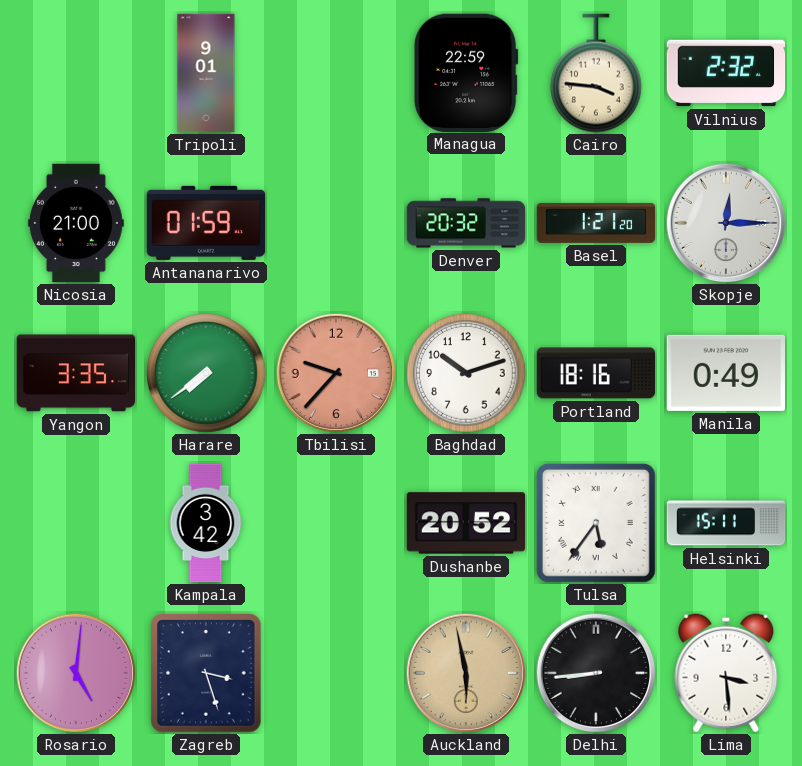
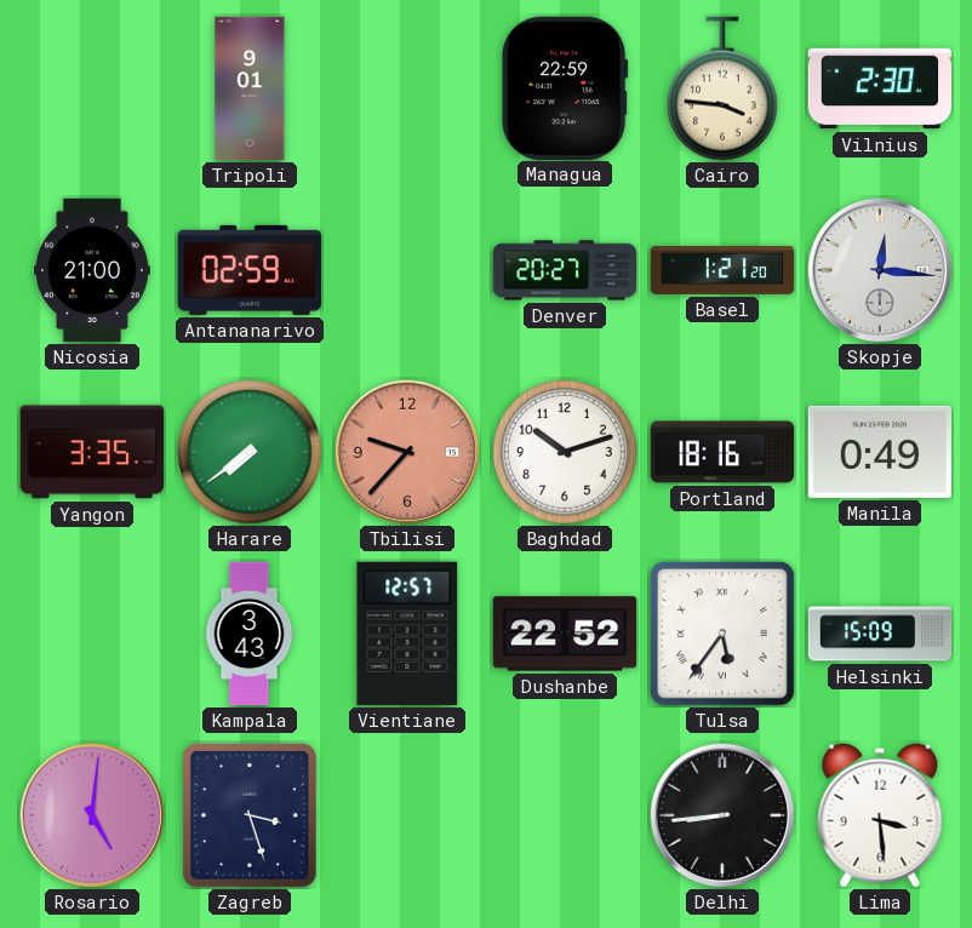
Vilnius: 2:32 -> 2:30
Antananarivo: 01:59 -> 02:59
Denver: 20:32 -> 20:27
Skopje: 12:15 -> 12:16
Kampala: 3:42 -> 3:43
Vientiane: none -> 12:57
Dushanbe: 20:52 -> 22:52
Helsinki: 15:11 -> 15:09
Auckland: 5:58 -> none
